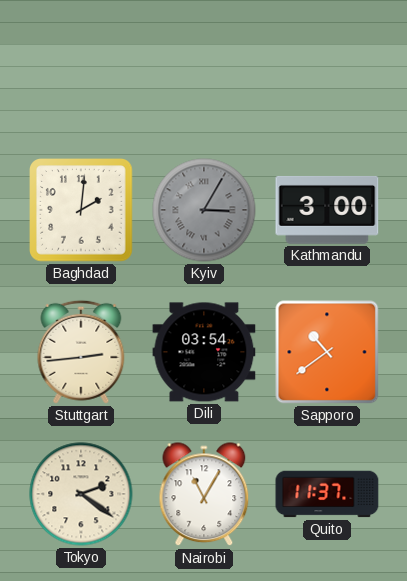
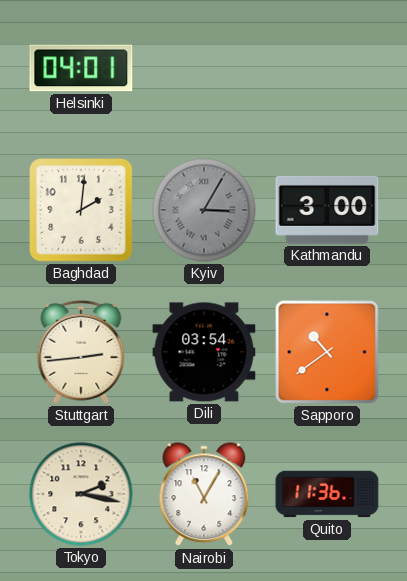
Helsinki: none -> 04:01
Tokyo: 2:21 -> 2:17
Quito: 11:37 -> 11:36
